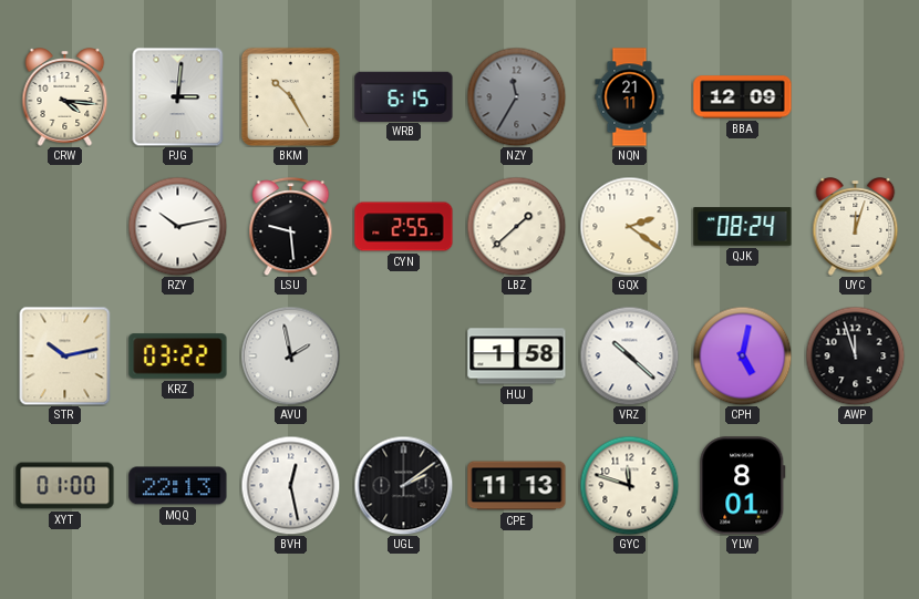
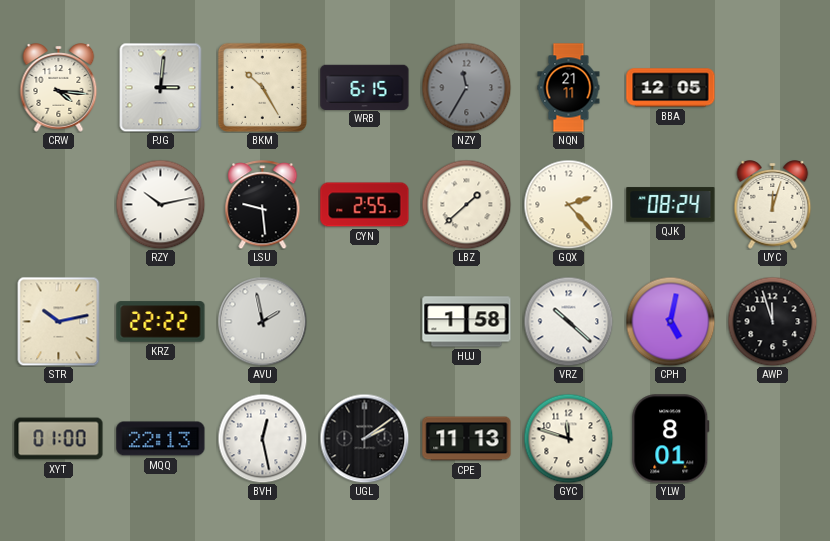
BBA: 12:09 -> 12:05
GQX: 2:21 -> 2:23
KRZ: 03:22 -> 22:22
